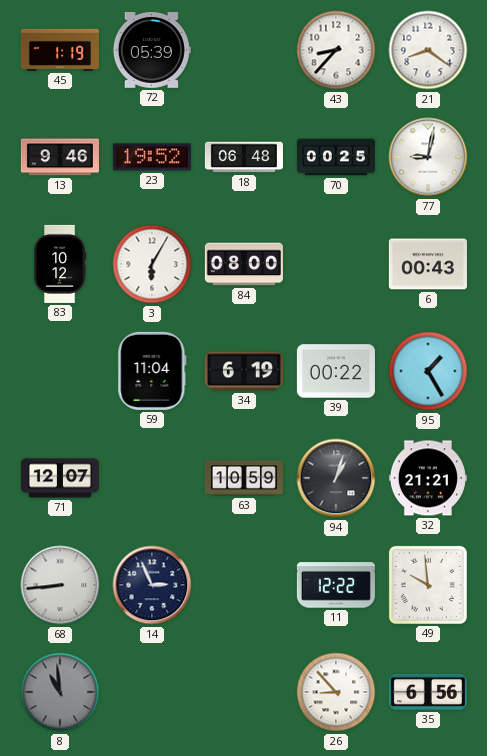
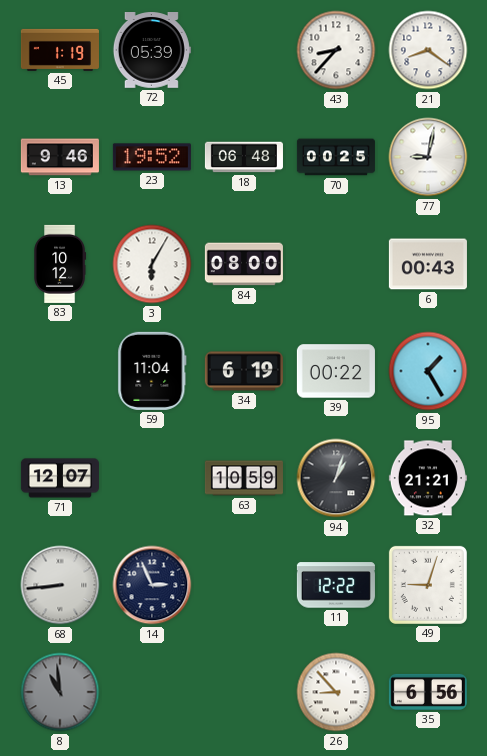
49: 9:59 -> 9:03
